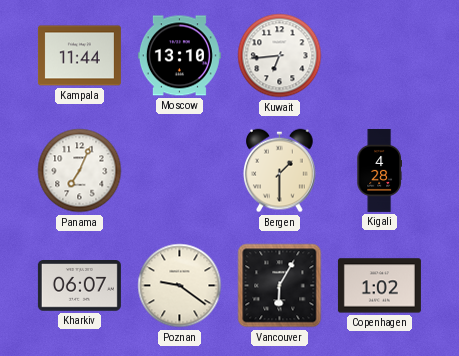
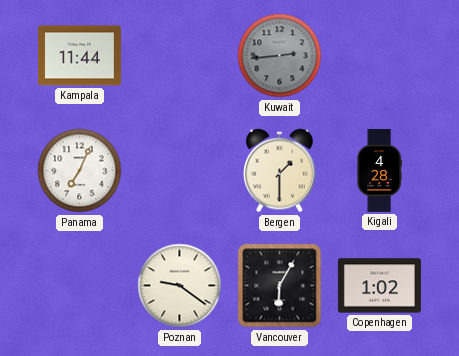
Moscow: 13:10 -> none
Kuwait: 6:44 -> 2:44
Kuwait dial: white -> grey
Kharkiv: 06:07 -> none
